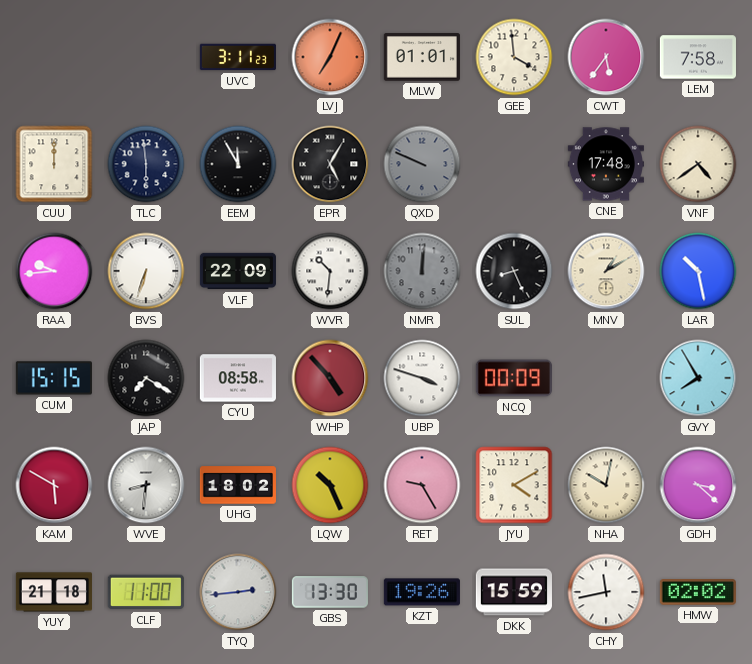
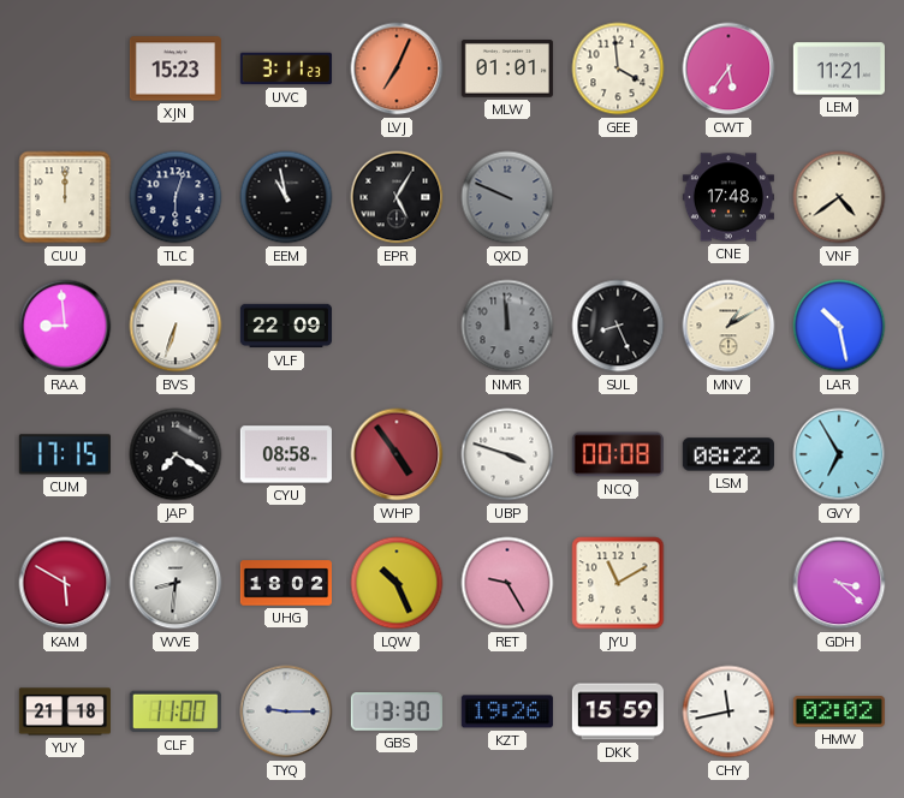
XJN: none -> 15:23
LEM: 7:58 -> 11:21
TLC: 5:59 -> 6:03
EEM: 11:55 -> 10:58
RAA: 9:44 -> 8:59
WVR: 10:31 -> none
NMR: 12:01 -> 11:59
CUM: 15:15 -> 17:15
WHP: 4:53 -> 4:54
NCQ: 00:09 -> 00:08
LSM: none -> 08:22
GVY: 7:55 -> 6:55
JYU: 4:10 -> 11:10
NHA: 10:02 -> none
TYQ: 2:44 -> 9:15
